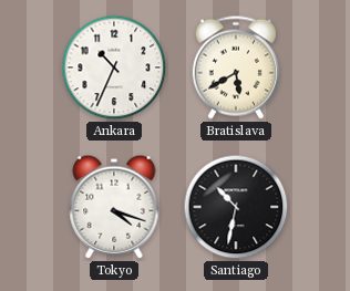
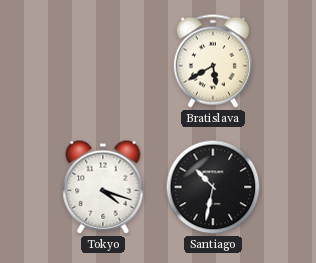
Ankara: 10:34 -> none
